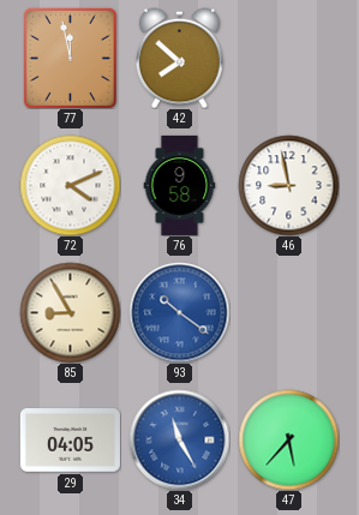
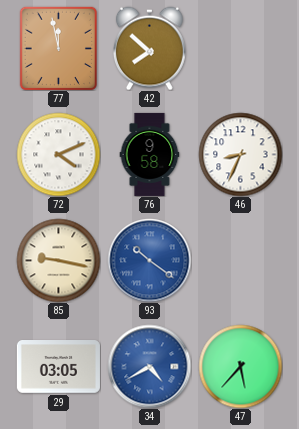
46: 8:58 -> 8:34
85: 8:55 -> 9:17
29: 04:05 -> 03:05
34: 11:25 -> 4:40
